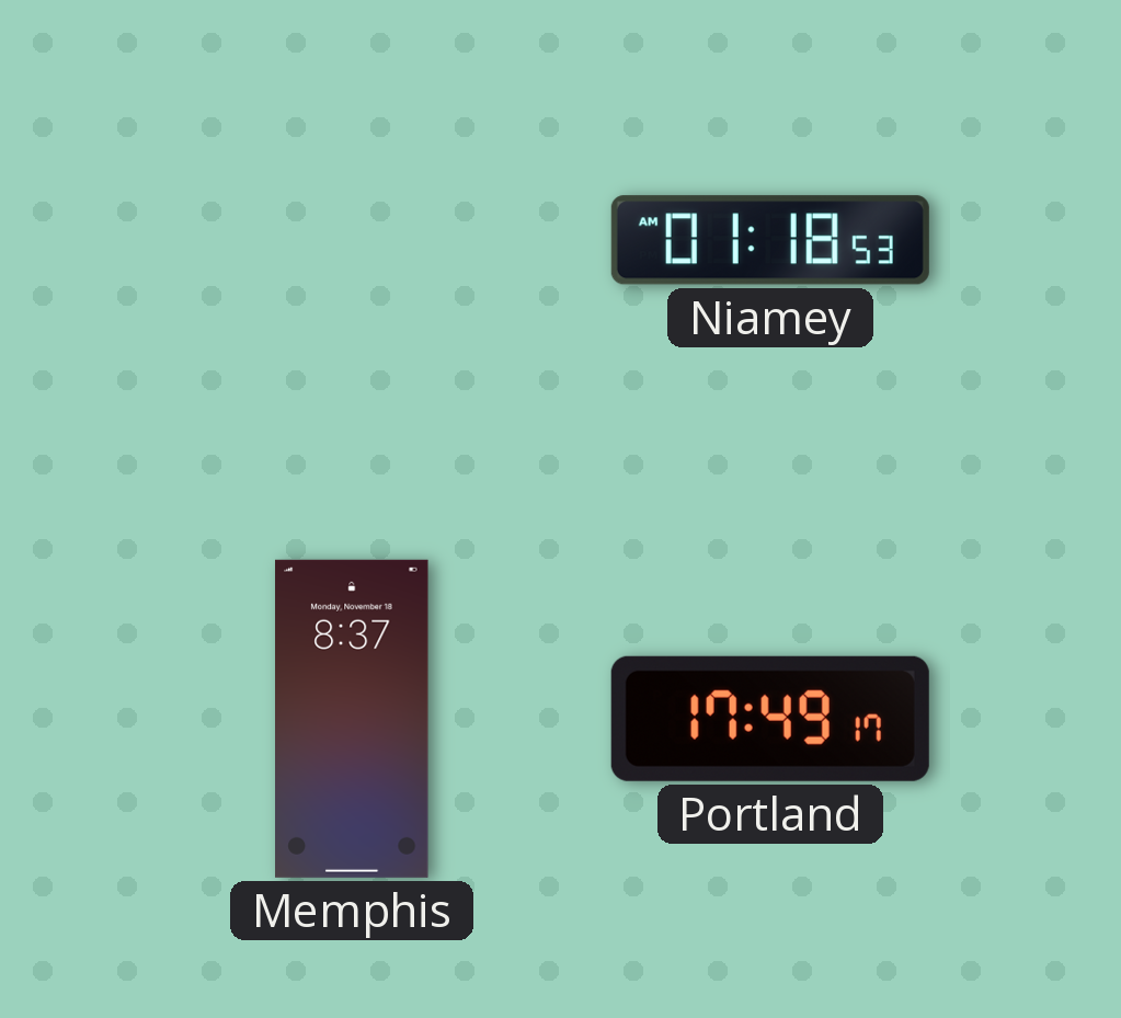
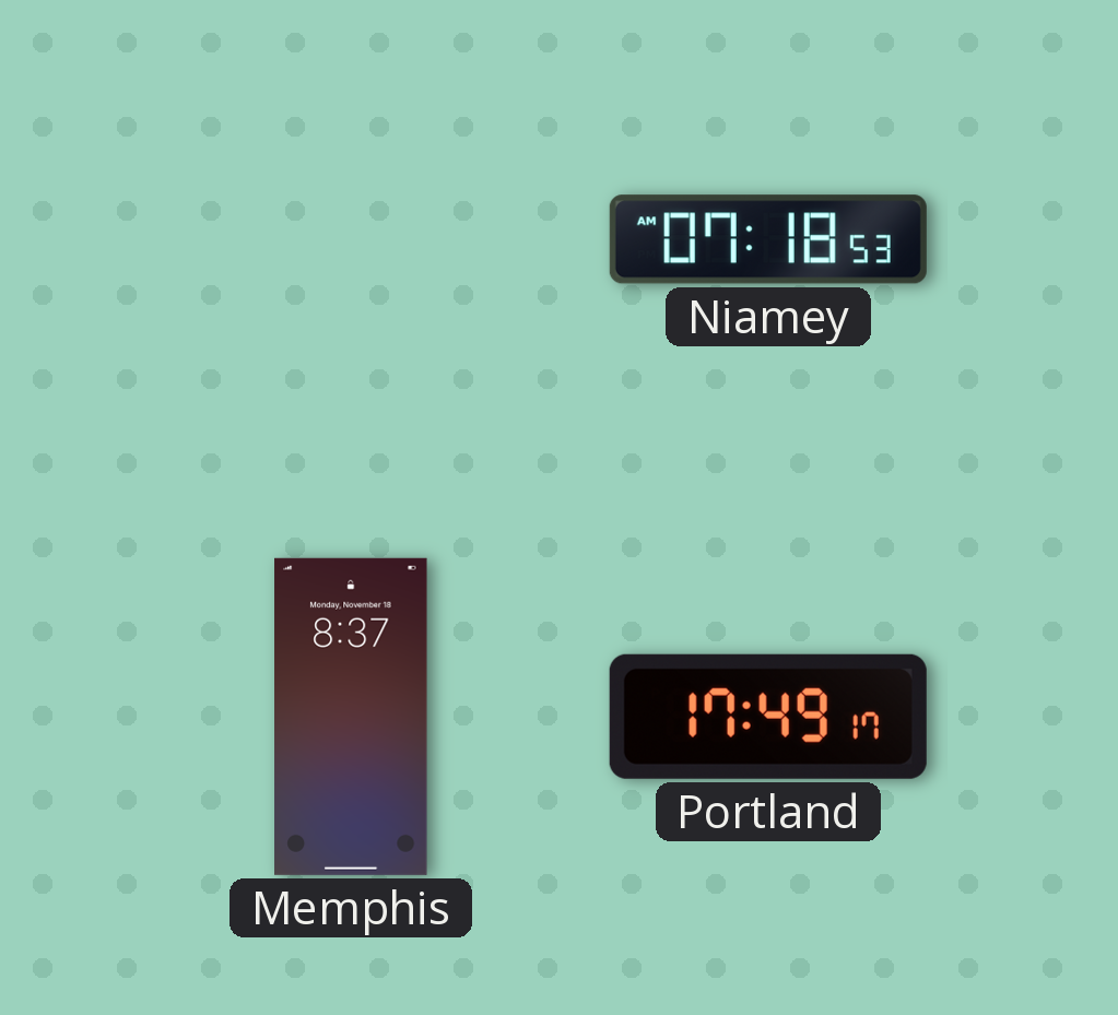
Niamey: 01:18 -> 07:18
